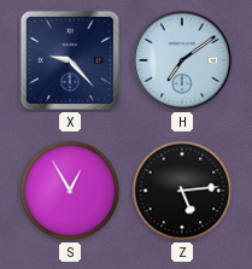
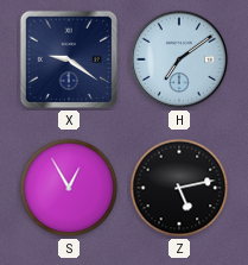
X: 9:23 -> 9:21
Z: 5:14 -> 5:13
